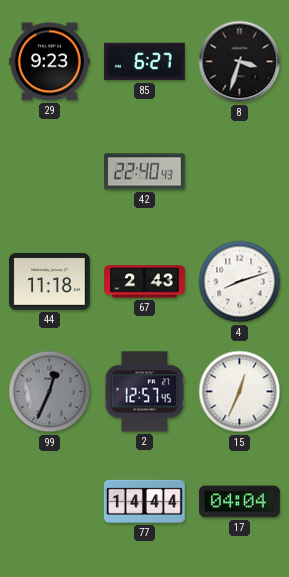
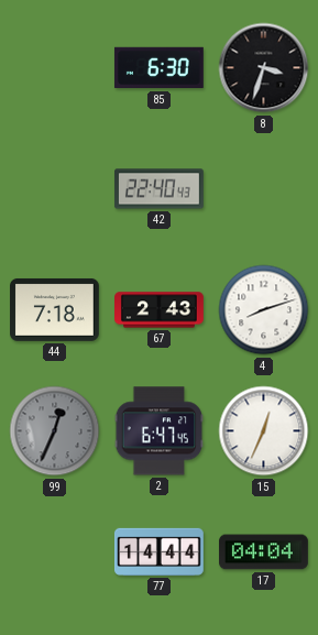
29: 9:23 -> none
85: 6:27 -> 6:30
44: 11:18 -> 7:18
2: 12:57 -> 6:47
